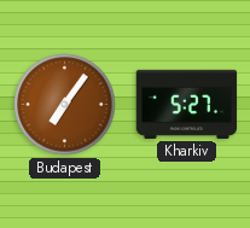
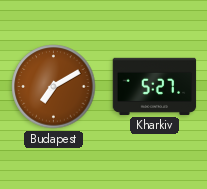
Budapest: 7:06 -> 7:10
